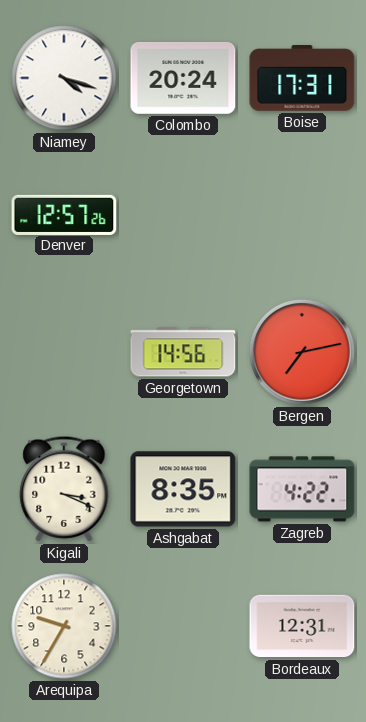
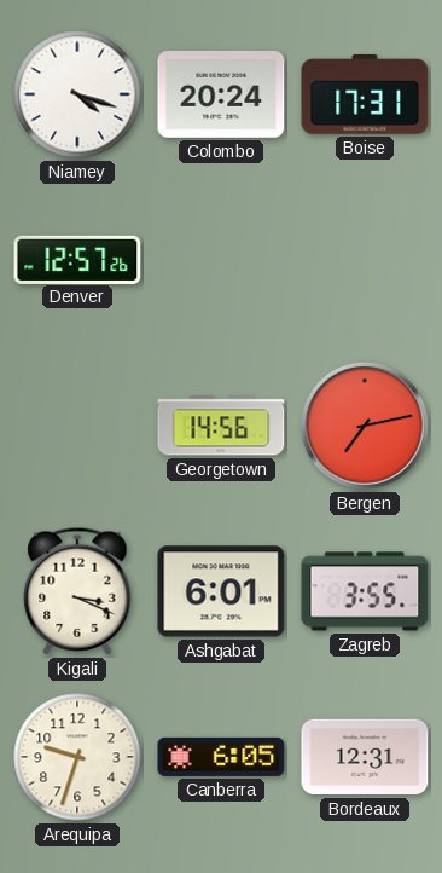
Ashgabat: 8:35 -> 6:01
Zagreb: 4:22 -> 3:55
Arequipa: 9:35 -> 9:33
Canberra: none -> 6:05
